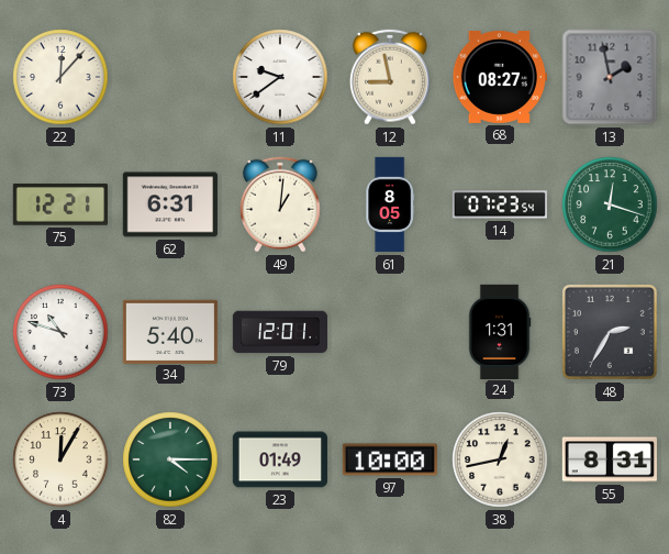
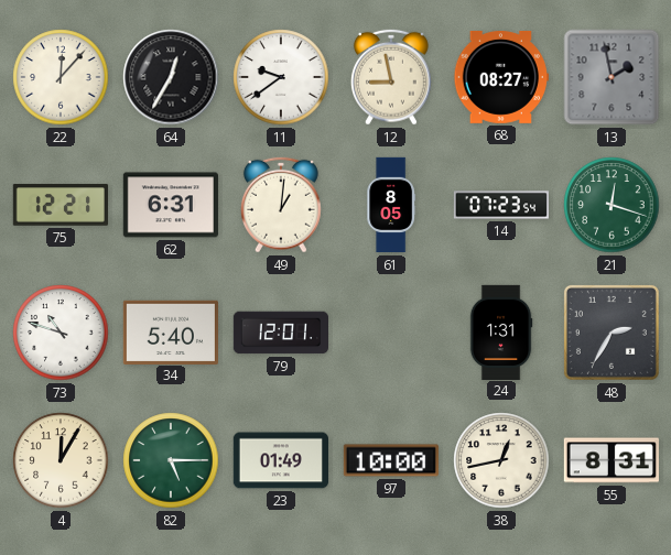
64: none -> 12:35
82: 4:15 -> 5:15
